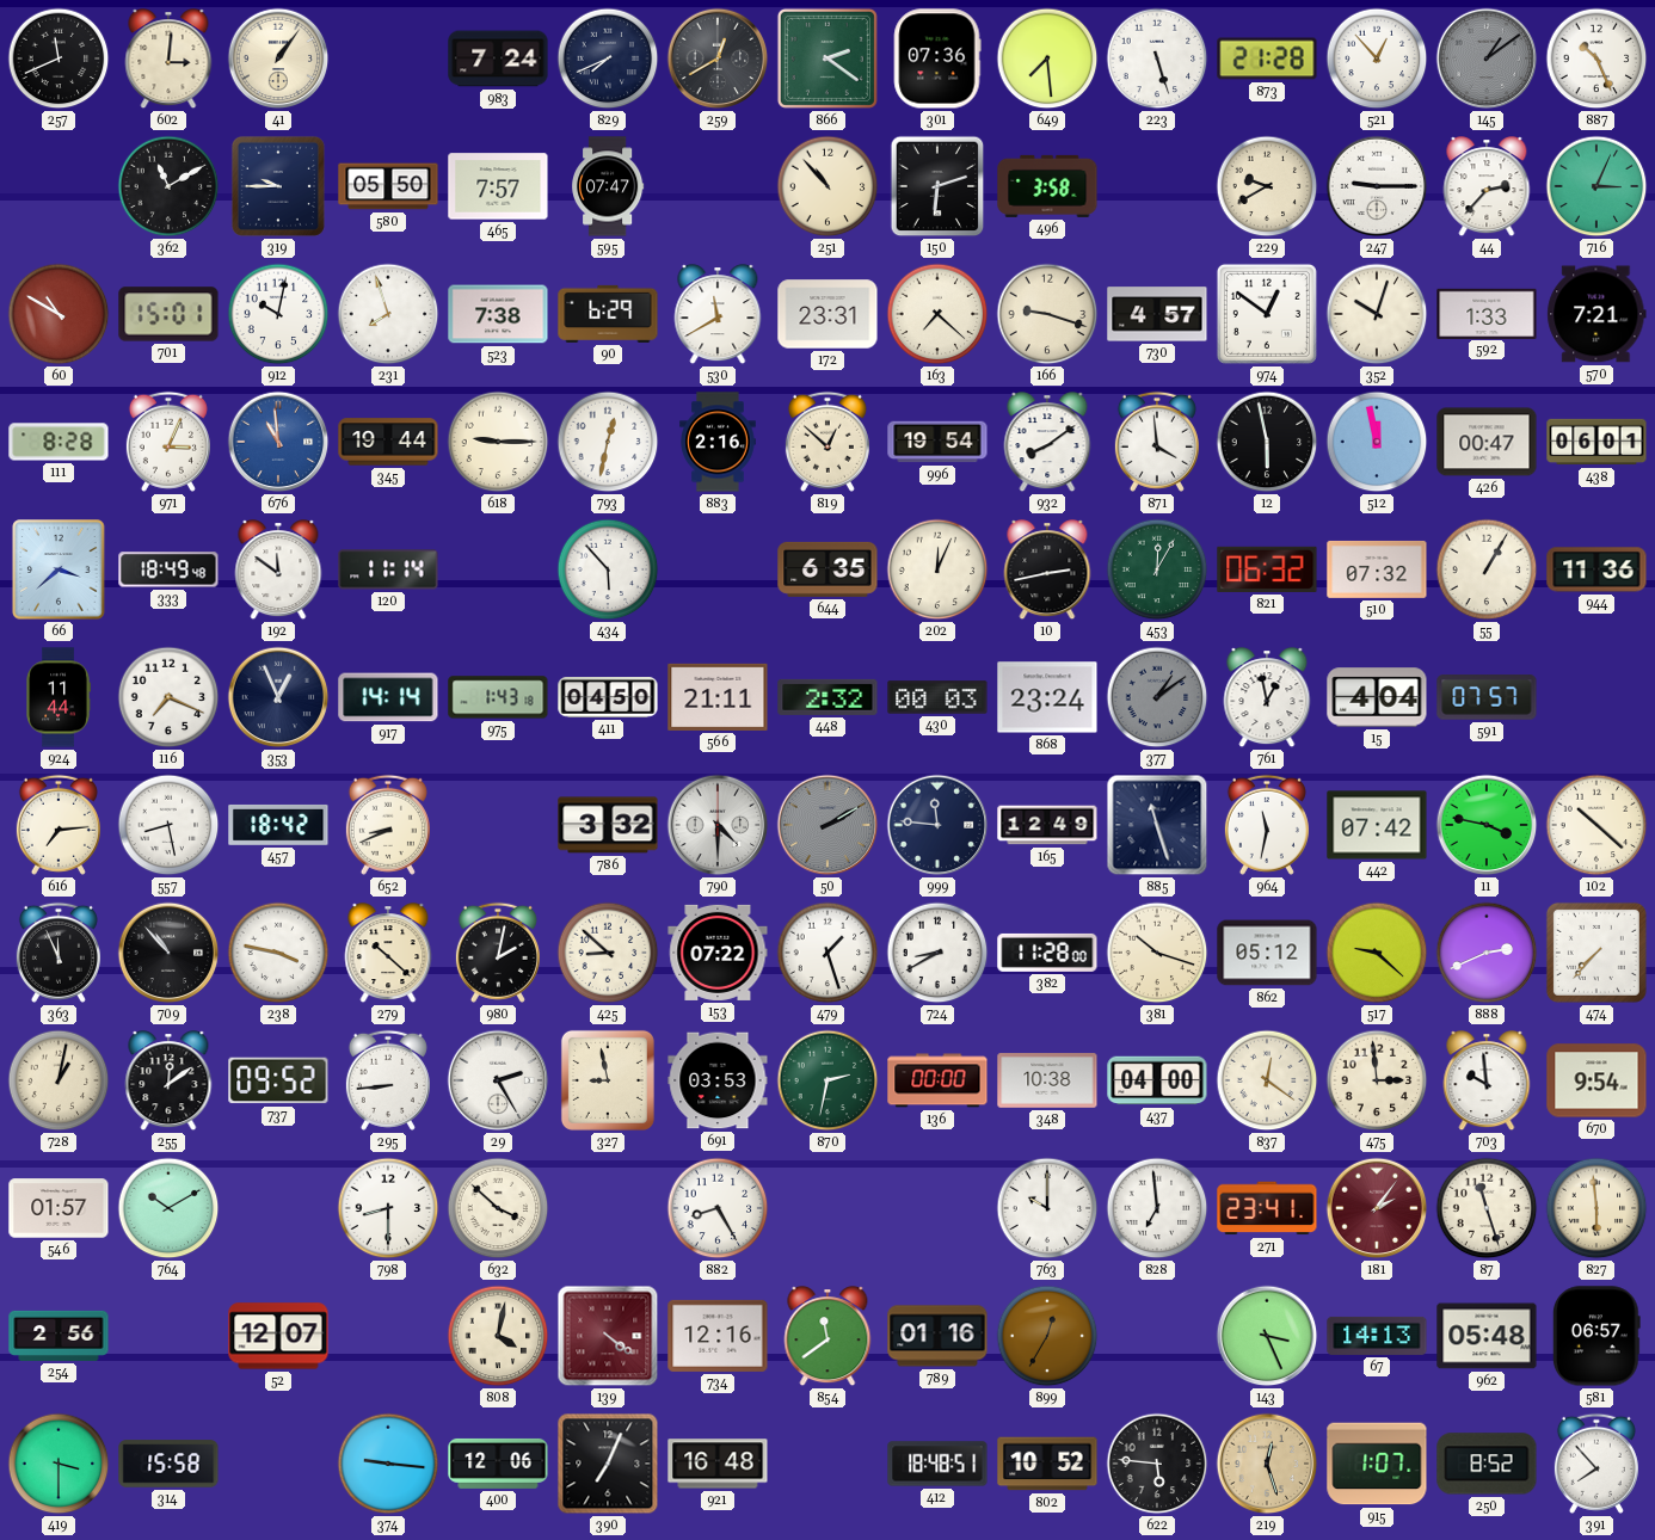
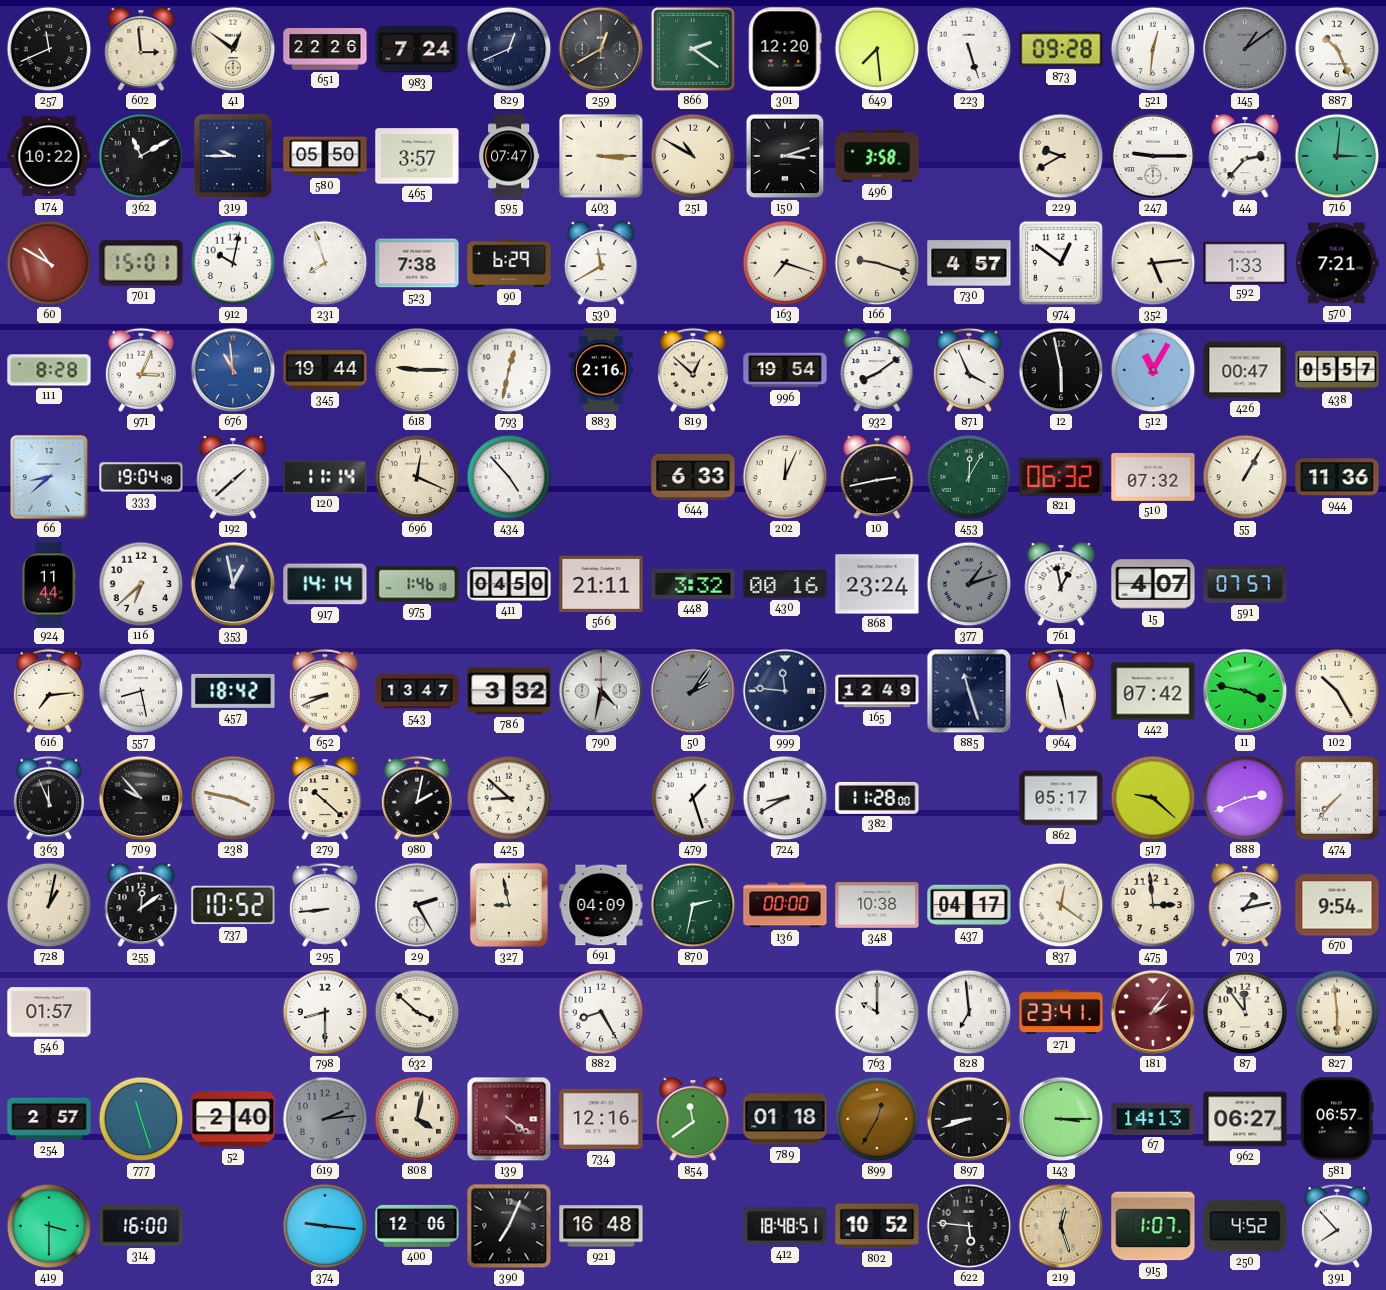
602: 3:01 -> 2:59
41: 1:06 -> 12:51
651: none -> 22:26
829: 7:41 -> 12:41
301: 07:36 -> 12:20
873: 21:28 -> 09:28
521: 12:53 -> 12:31
174: none -> 10:22
465: 7:57 -> 3:57
403: none -> 3:15
251: 10:53 -> 10:50
150: 6:12 -> 3:12
716: 3:04 -> 3:01
172: 23:31 -> none
163: 7:22 -> 7:18
352: 10:03 -> 5:14
871: 3:59 -> 3:56
512: 11:58 -> 11:05
438: 06:01 -> 05:57
66: 3:38 -> 8:38
333: 18:49 -> 19:04
192: 11:51 -> 1:38
696: none -> 12:19
434: 5:53 -> 4:53
644: 6:35 -> 6:33
116: 7:19 -> 6:38
353: 12:56 -> 12:58
975: 1:43 -> 1:46
448: 2:32 -> 3:32
430: 00:03 -> 00:16
377: 1:09 -> 1:12
15: 4:04 -> 4:07
543: none -> 13:47
790: 4:30 -> 4:32
50: 2:10 -> 2:06
964: 11:32 -> 11:28
102: 10:22 -> 10:25
709: 10:53 -> 9:53
153: 07:22 -> none
381: 10:18 -> none
862: 05:12 -> 05:17
737: 09:52 -> 10:52
691: 03:53 -> 04:09
437: 04:00 -> 04:17
703: 9:59 -> 1:13
764: 10:10 -> none
87: 11:27 -> 11:54
254: 2:56 -> 2:57
777: none -> 11:27
52: 12:07 -> 2:40
619: none -> 2:14
789: 01:16 -> 01:18
897: none -> 8:42
143: 3:26 -> 3:15
962: 05:48 -> 06:27
314: 15:58 -> 16:00
250: 8:52 -> 4:52
